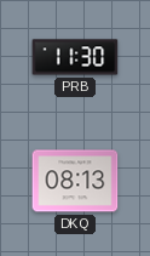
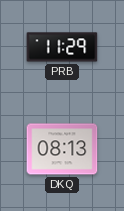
PRB: 11:30 -> 11:29
